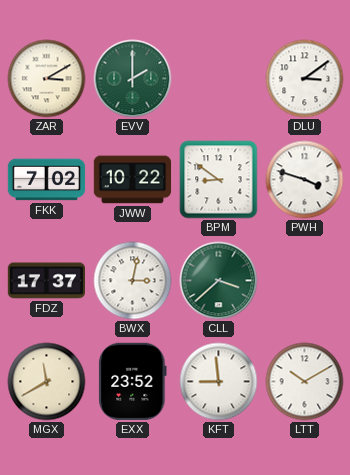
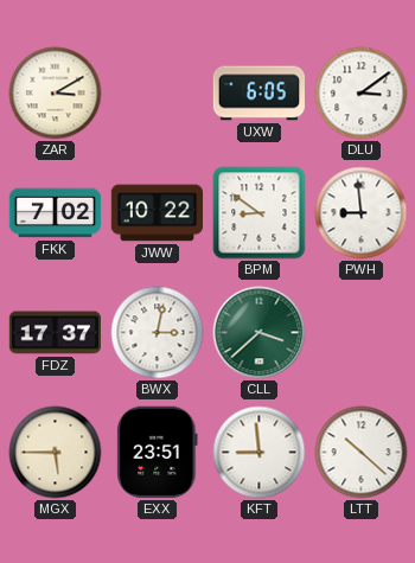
EVV: 2:00 -> none
UXW: none -> 6:05
PWH: 3:48 -> 8:59
MGX: 11:40 -> 5:45
EXX: 23:52 -> 23:51
LTT: 10:10 -> 10:22
